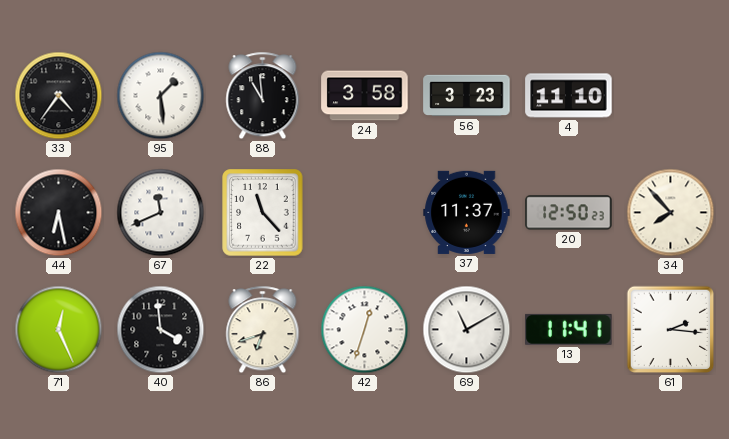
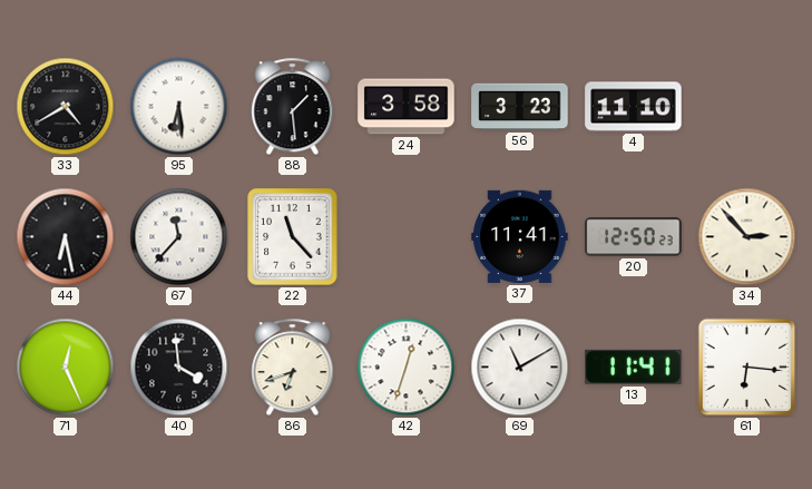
33: 4:36 -> 4:40
95: 1:29 -> 6:29
88: 10:59 -> 1:29
67: 11:41 -> 11:37
37: 11:37 -> 11:41
34: 7:53 -> 2:53
61: 2:16 -> 6:16
